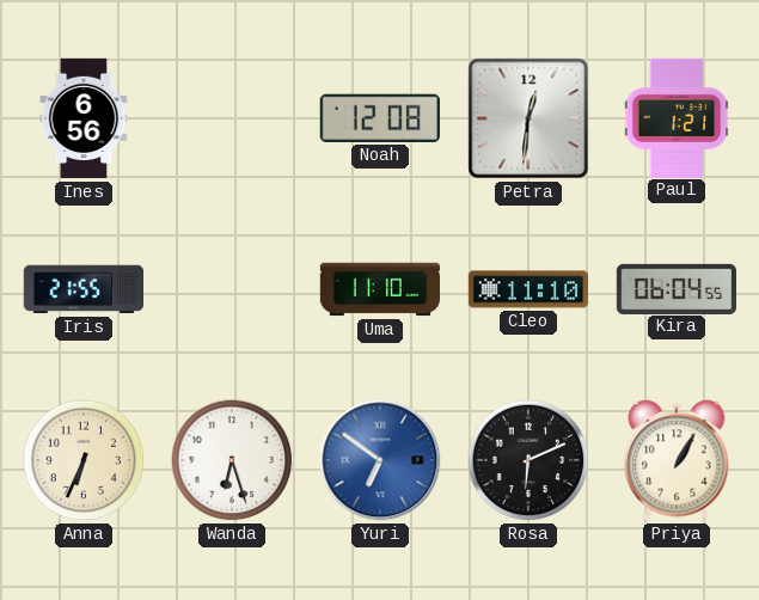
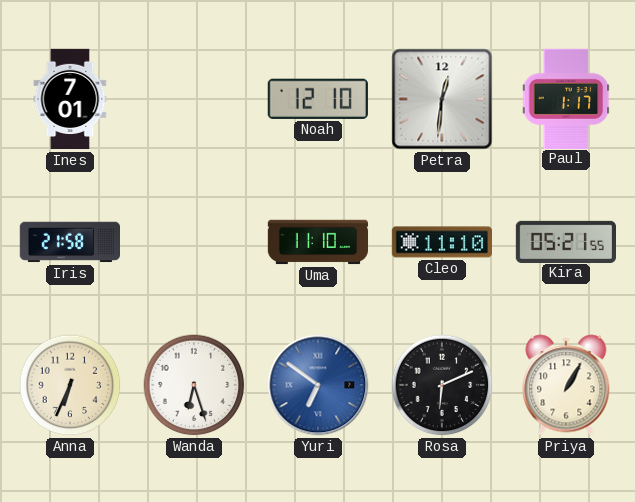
Ines: 6:56 -> 7:01
Noah: 12:08 -> 12:10
Paul: 1:21 -> 1:17
Iris: 21:55 -> 21:58
Kira: 06:04 -> 05:21
